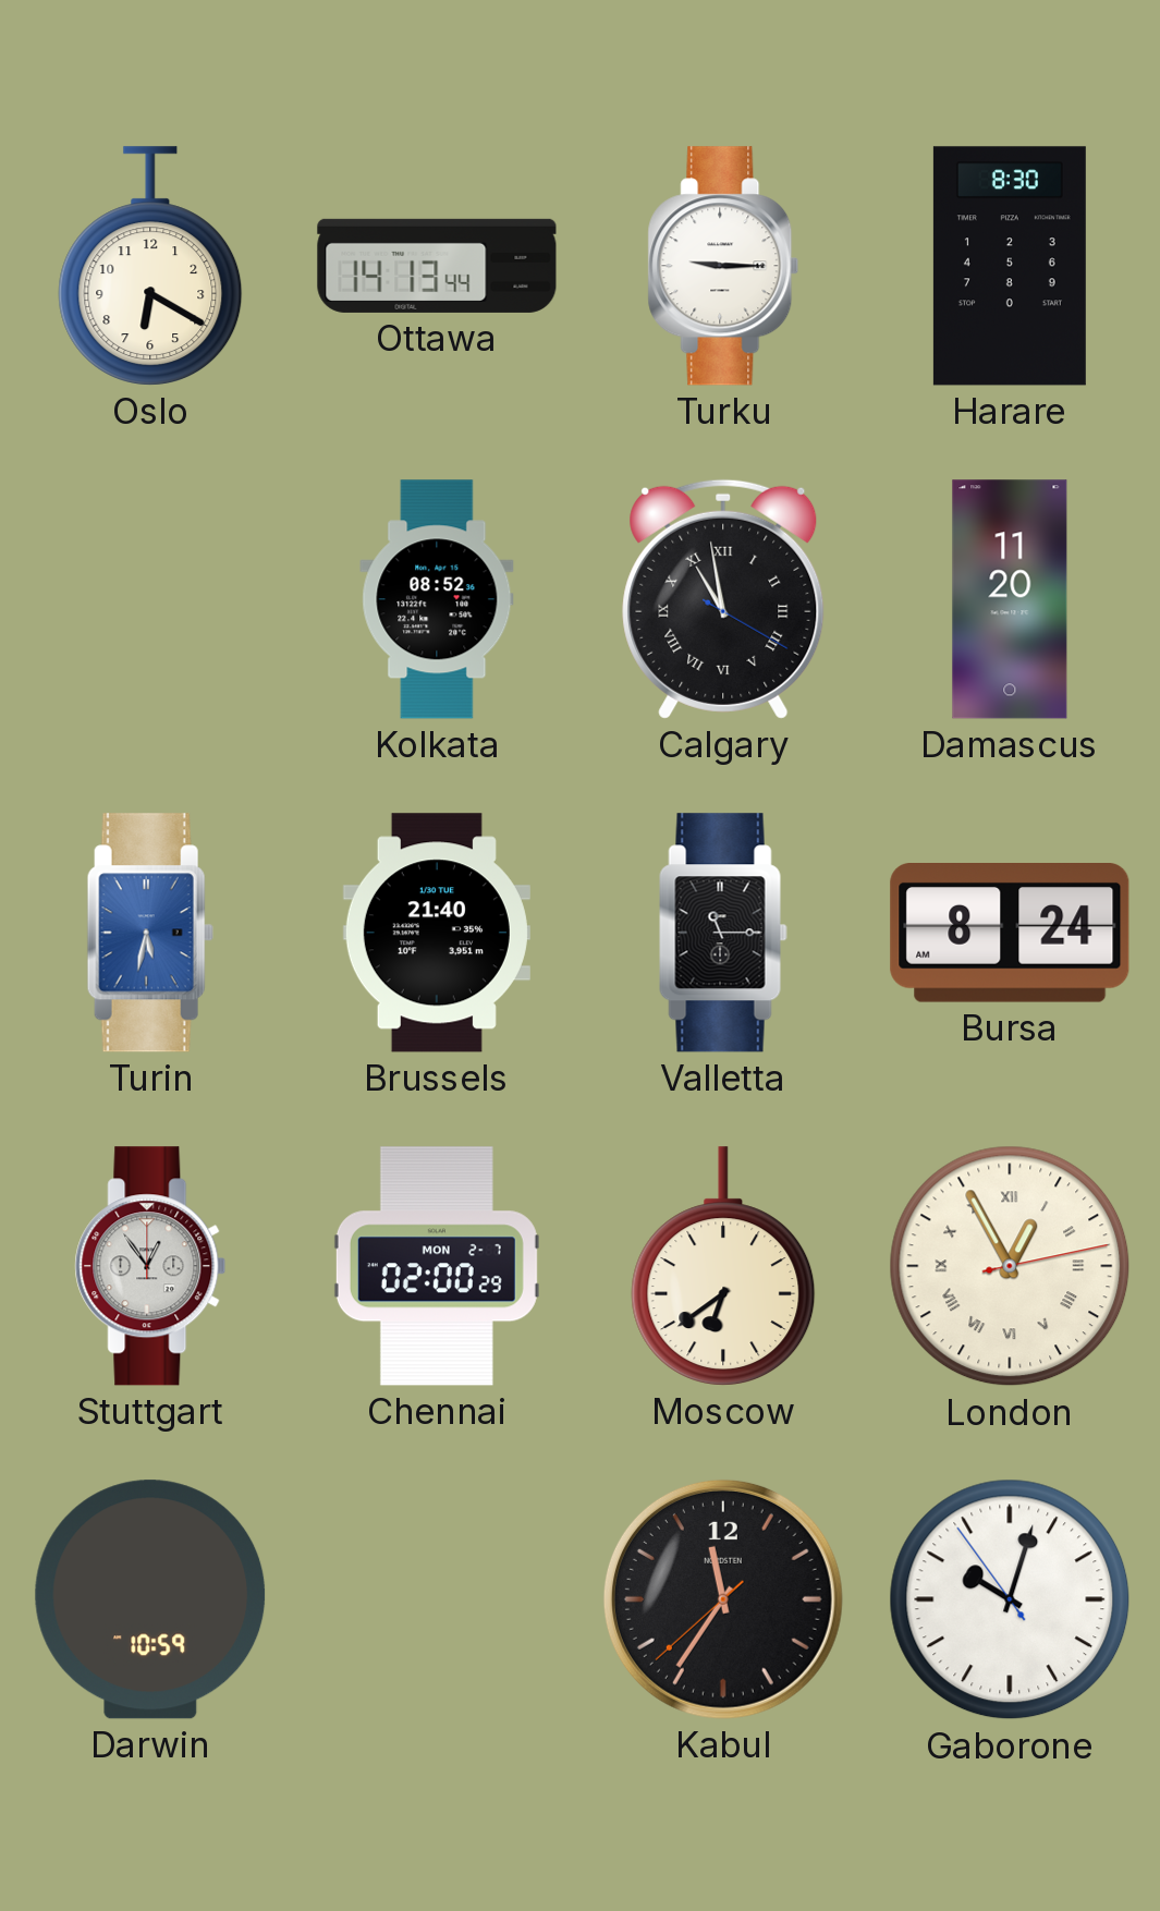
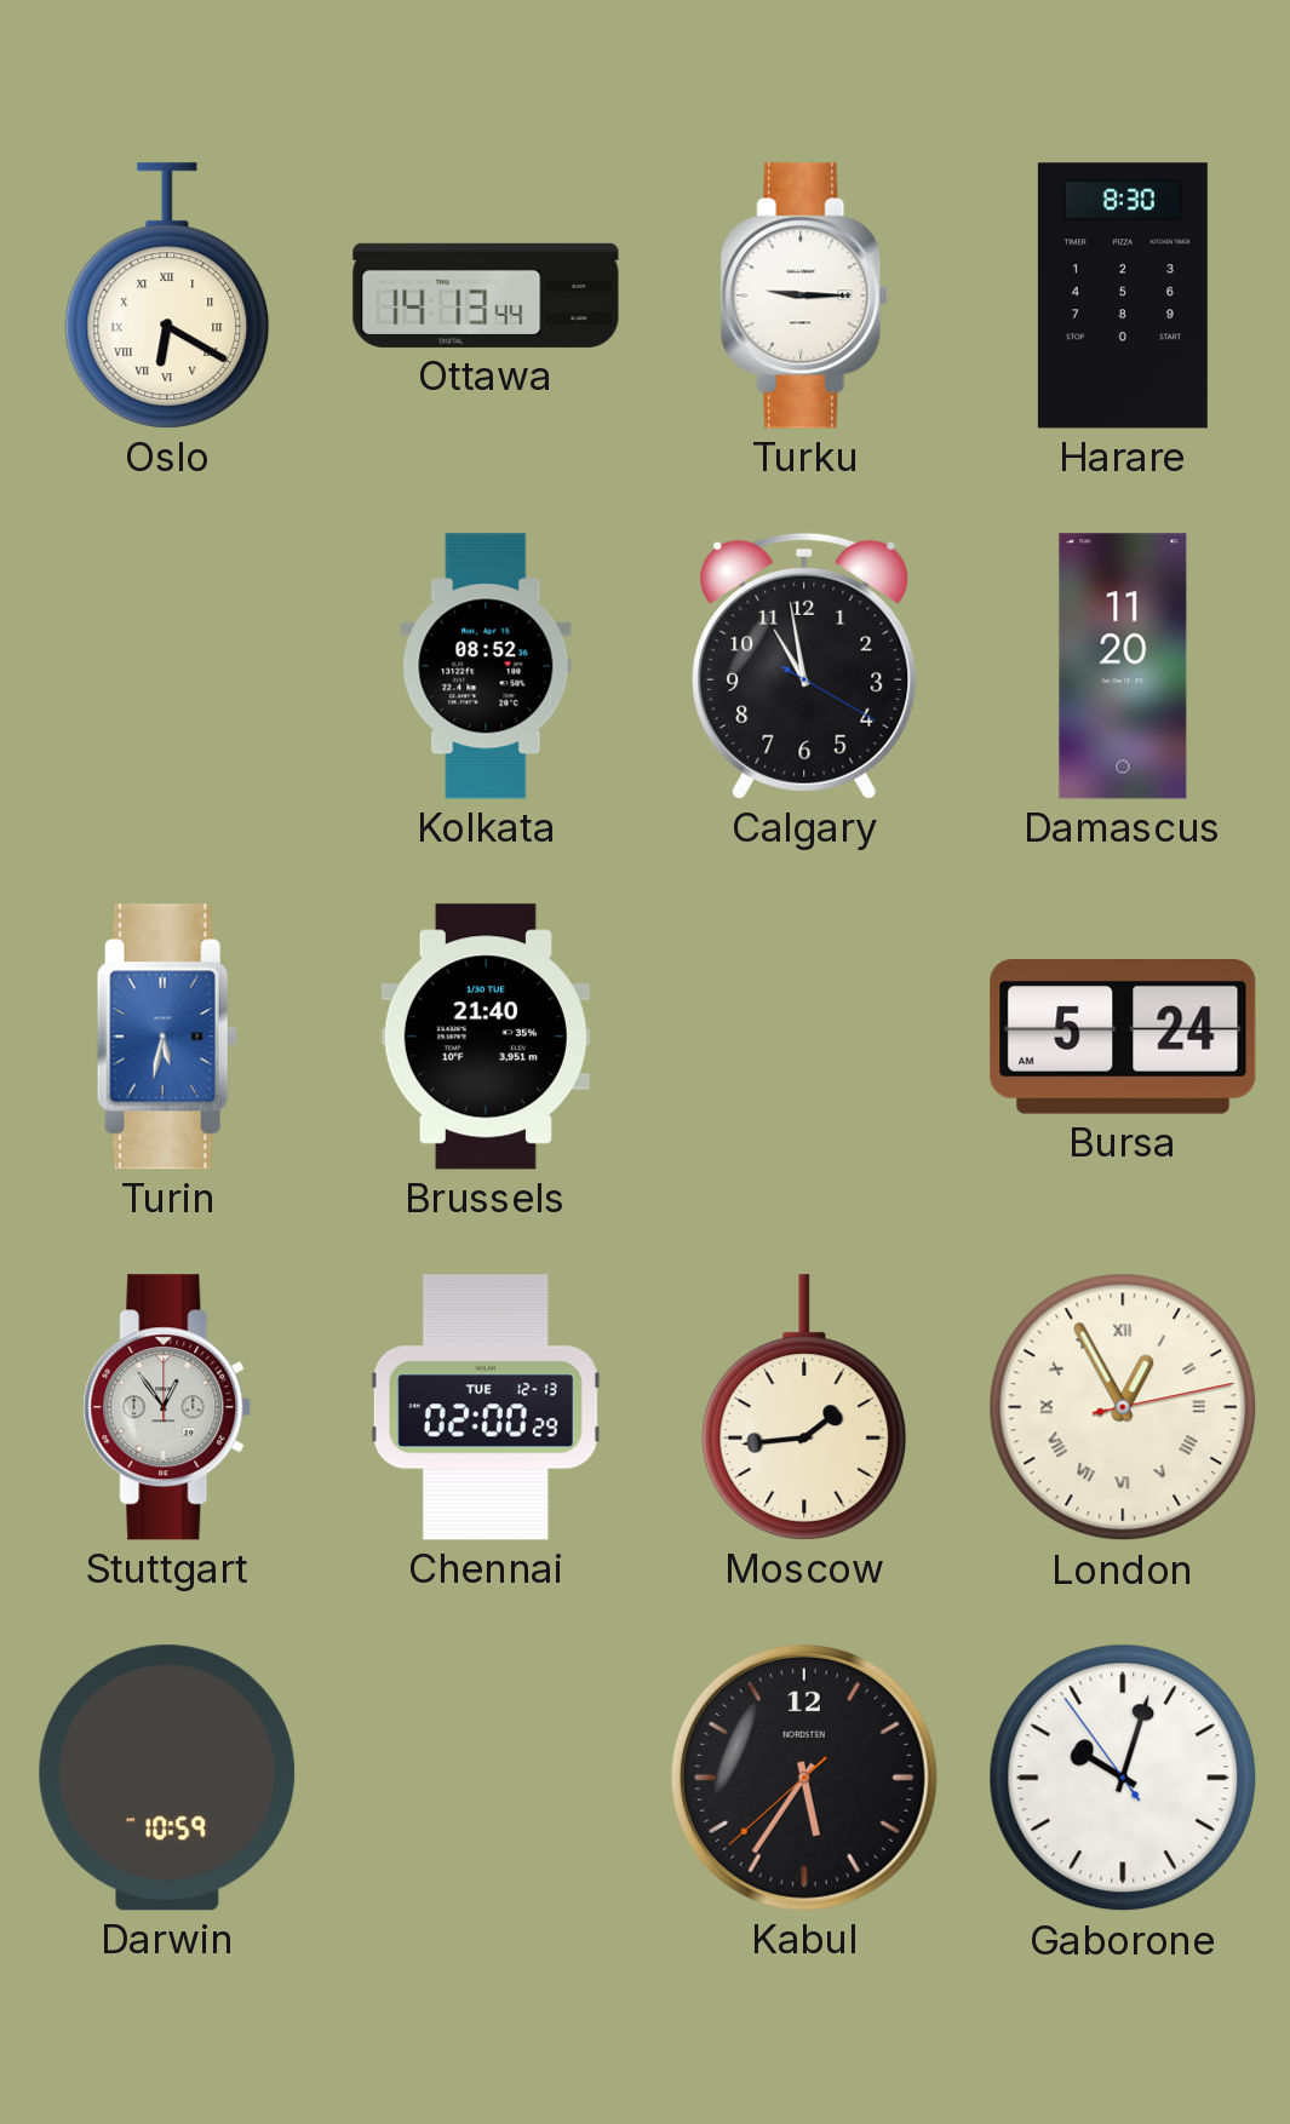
Oslo numerals: Arabic -> Roman
Calgary numerals: Roman -> Arabic
Valletta: 11:15 -> none
Bursa: 8:24 -> 5:24
Chennai date: MON 2-7 -> TUE 12-13
Moscow: 6:39 -> 1:44
Kabul: 11:35 -> 5:35
